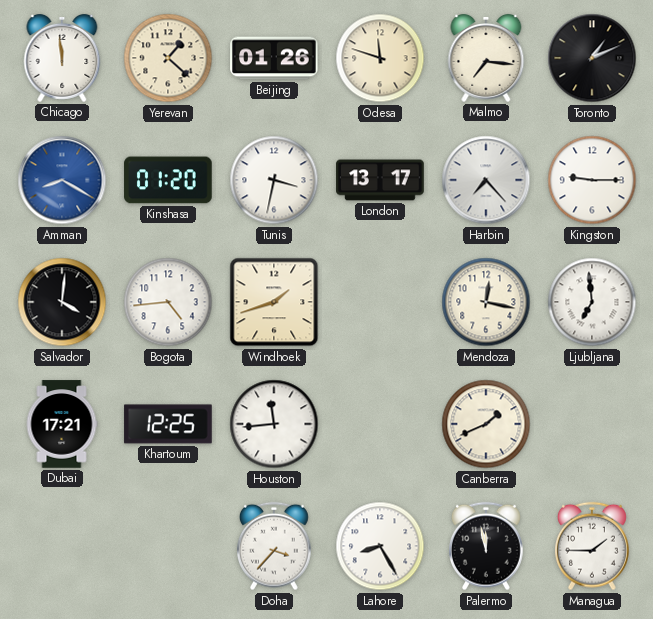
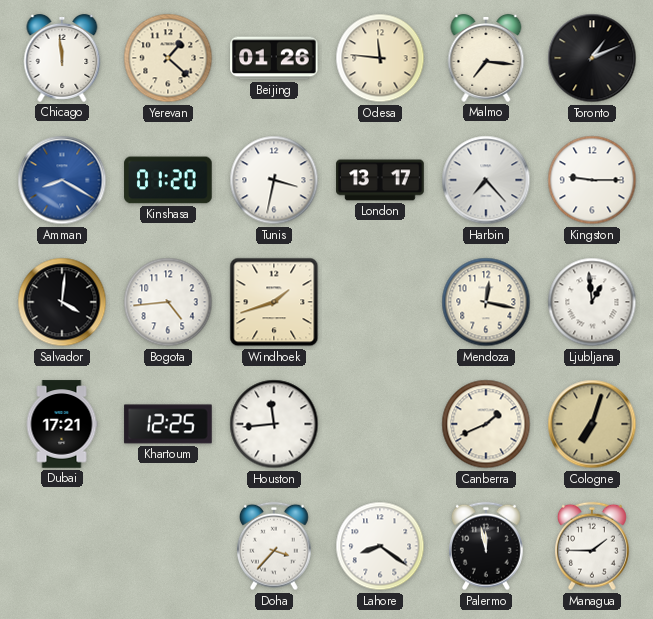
Odesa: 11:48 -> 11:46
Ljubljana: 6:59 -> 12:59
Cologne: none -> 7:03
Lahore: 8:25 -> 8:21
